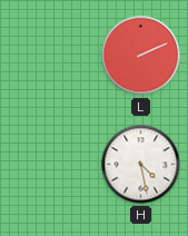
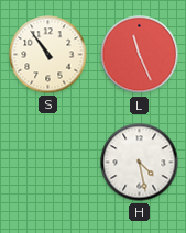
S: none -> 10:54
L: 2:11 -> 11:26
